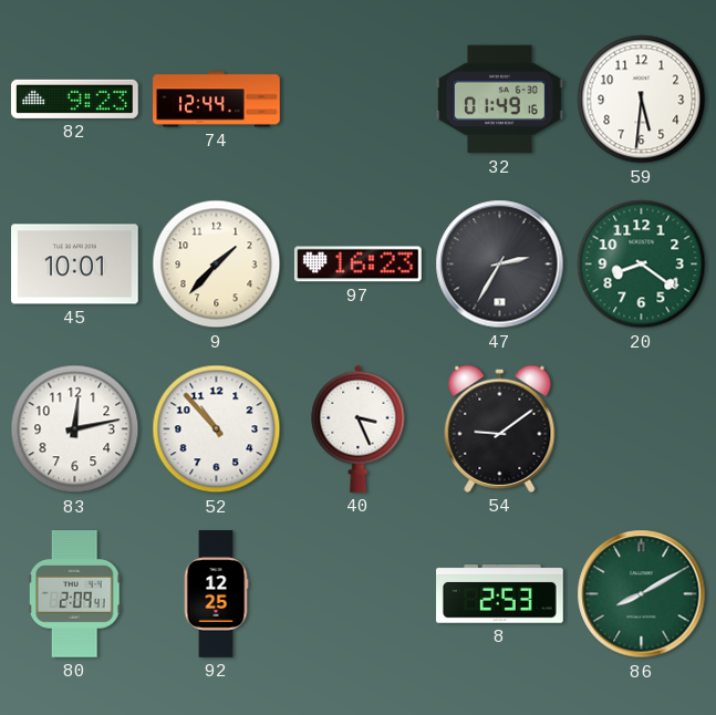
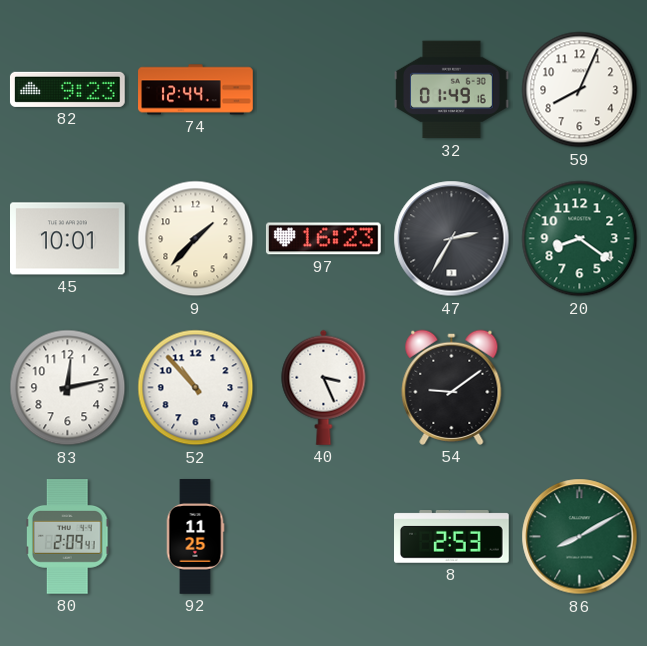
59: 5:31 -> 8:04
92: 12:25 -> 11:25
